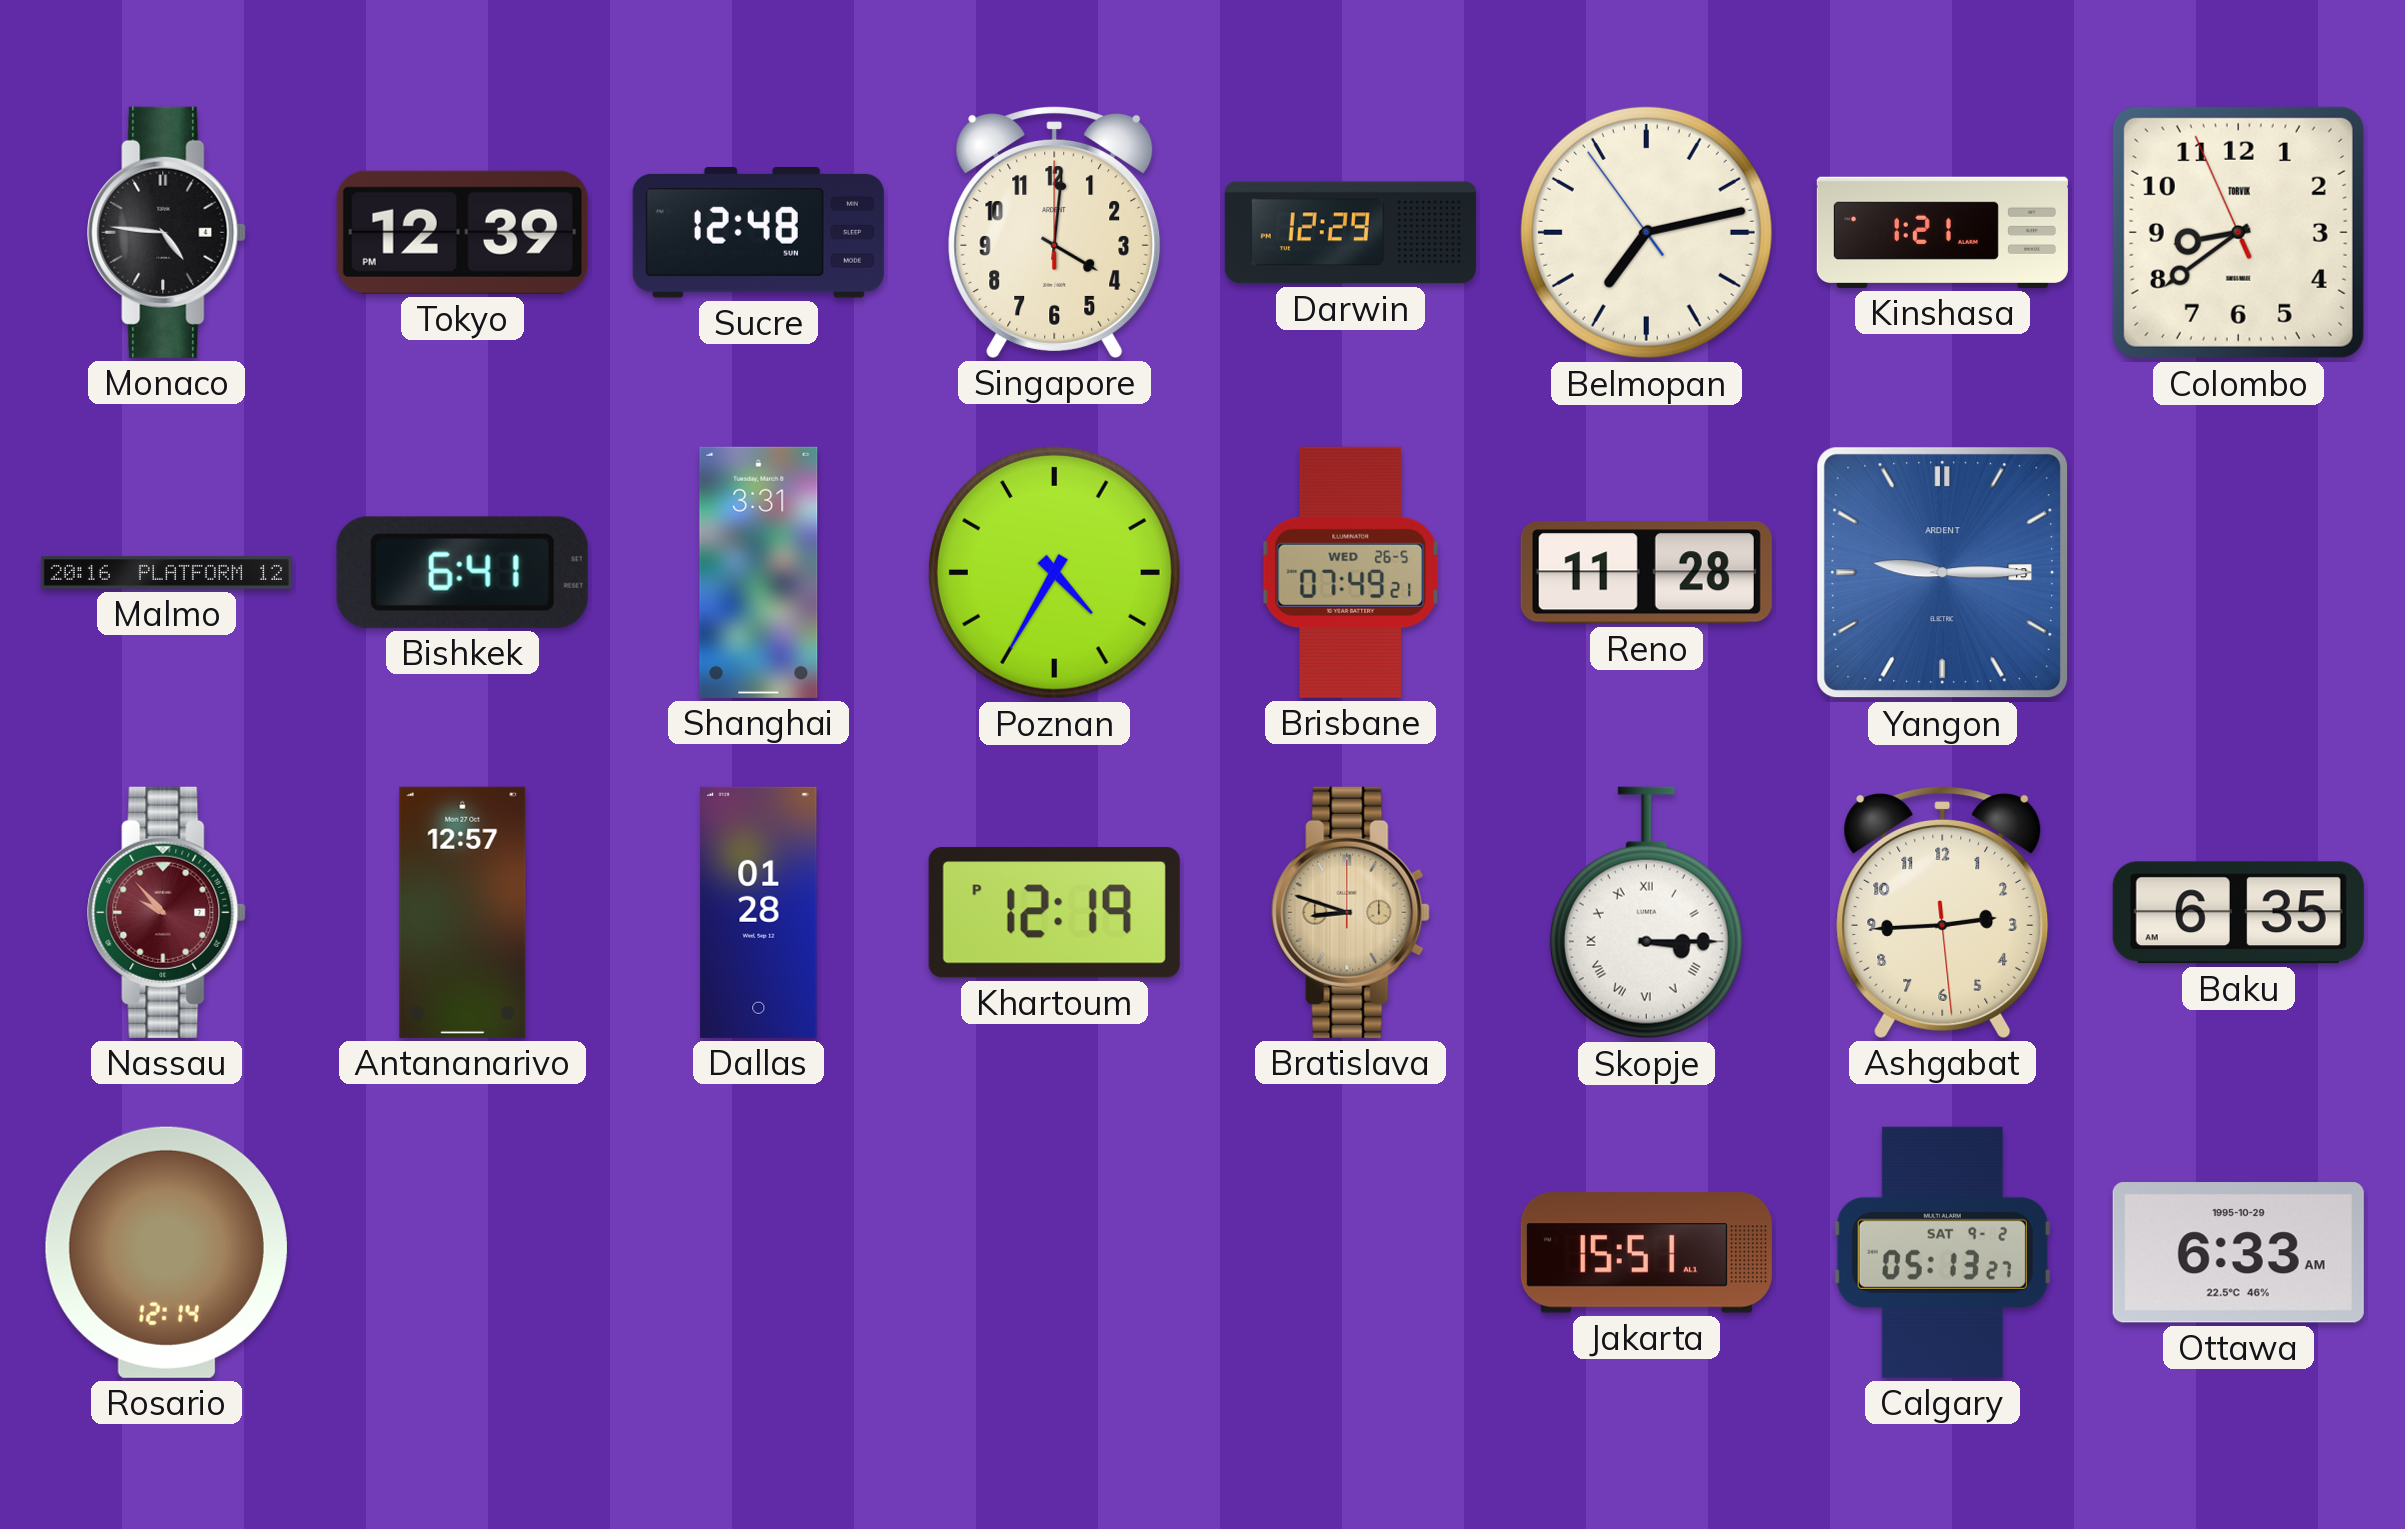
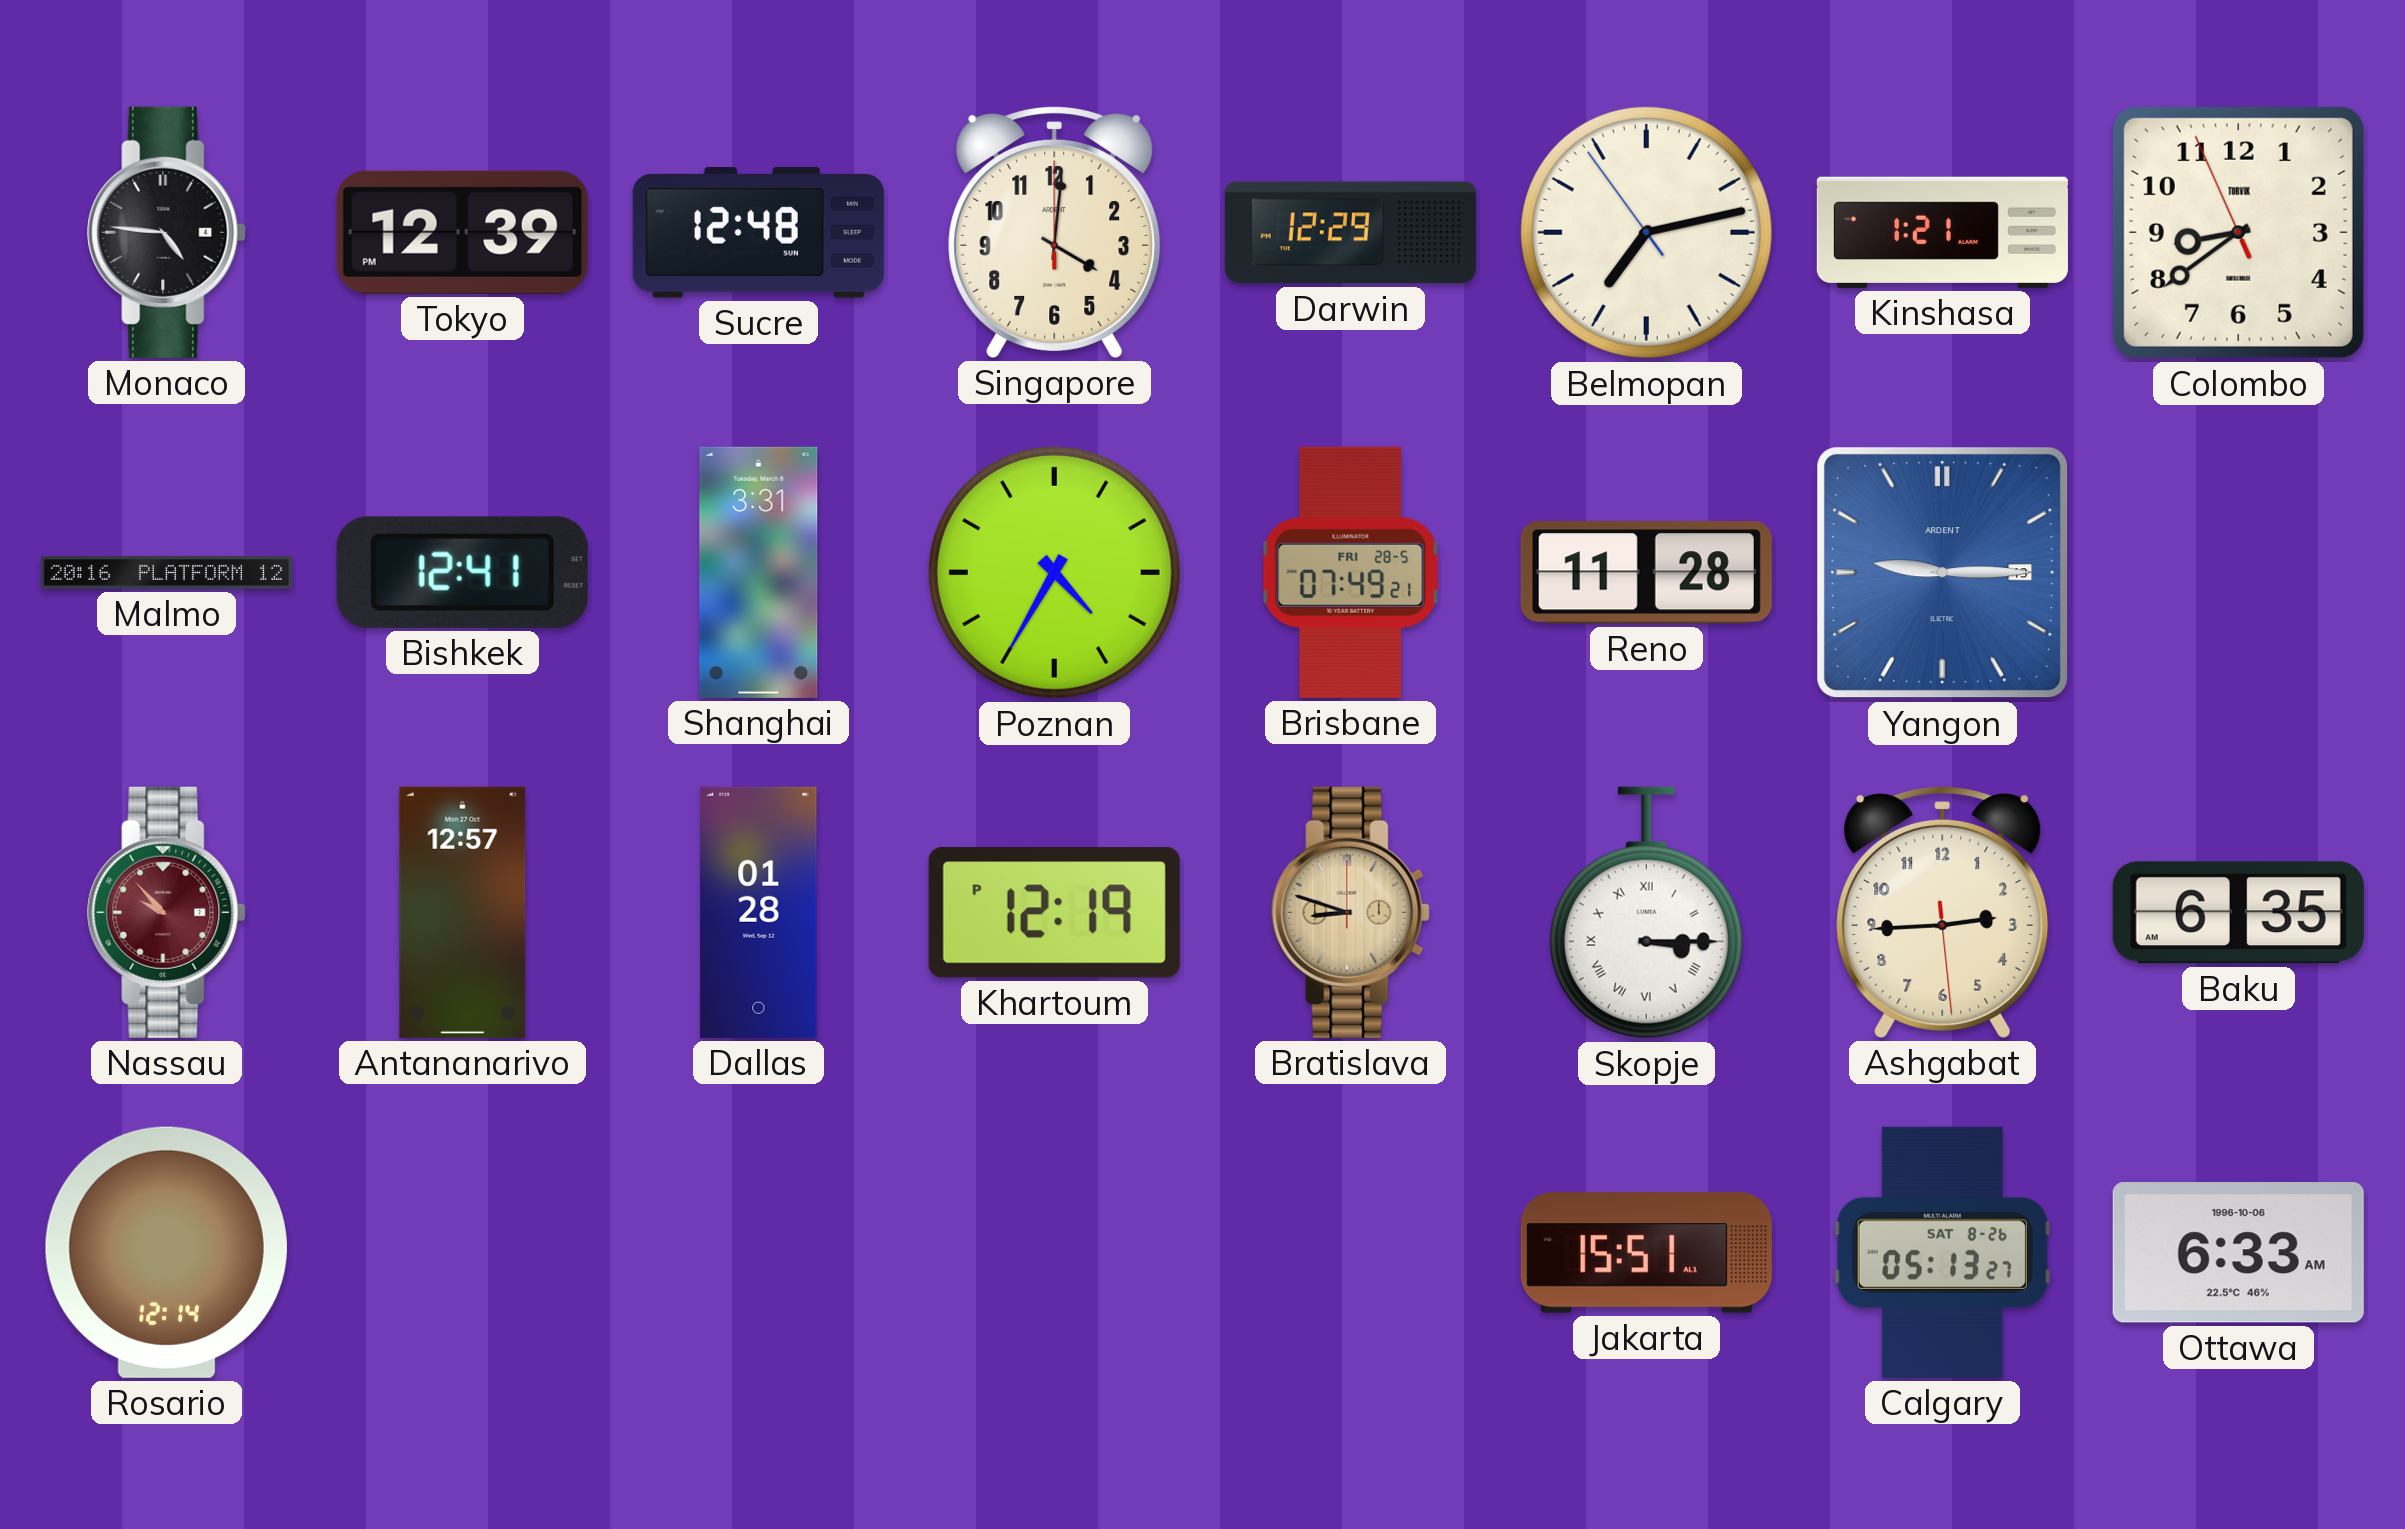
Bishkek: 6:41 -> 12:41
Brisbane date: WED 26-5 -> FRI 28-5
Calgary date: SAT 9-2 -> SAT 8-26
Ottawa date: 1995-10-29 -> 1996-10-06
